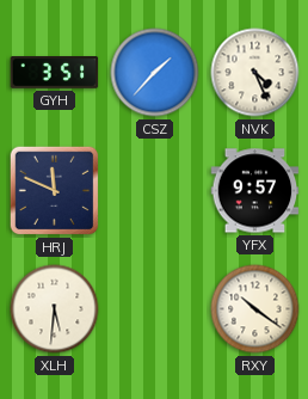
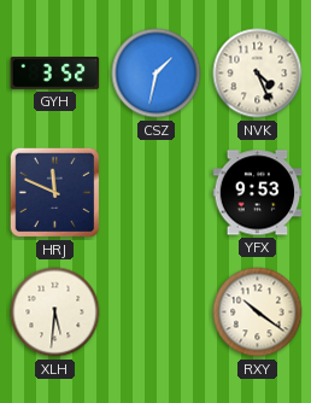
GYH: 3:51 -> 3:52
CSZ: 1:37 -> 1:32
YFX: 9:57 -> 9:53
